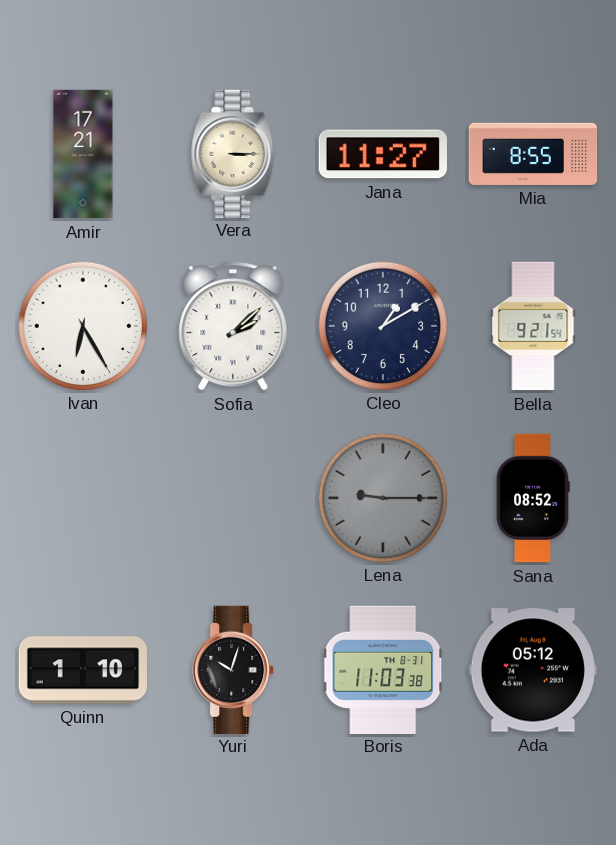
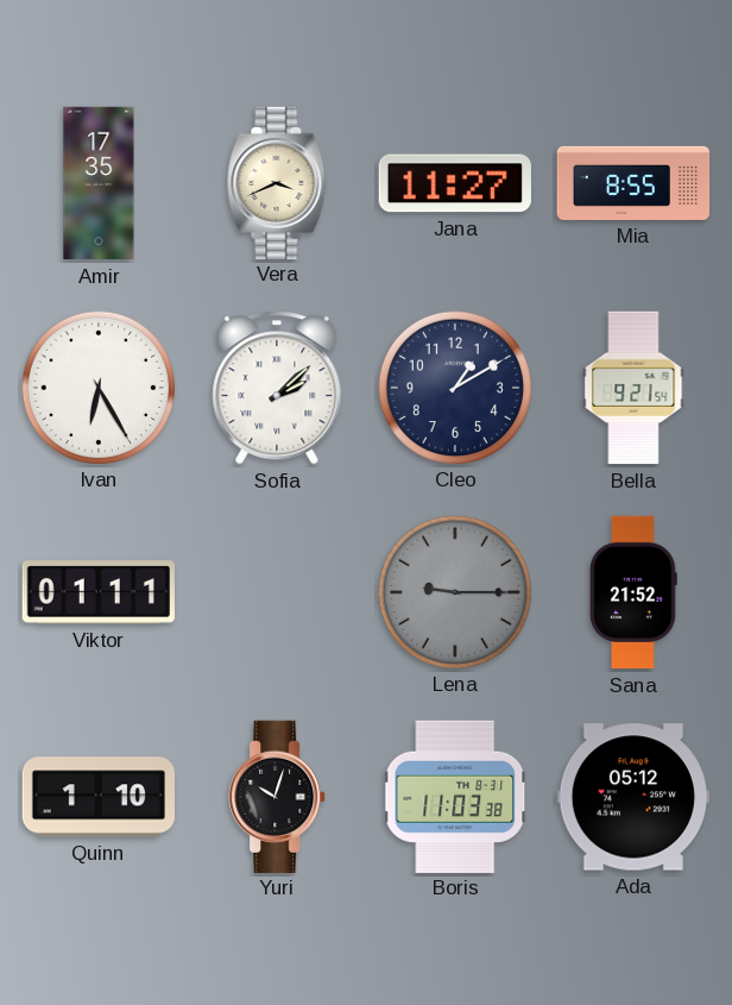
Amir: 17:21 -> 17:35
Vera: 3:15 -> 3:41
Viktor: none -> 01:11
Sana: 08:52 -> 21:52
